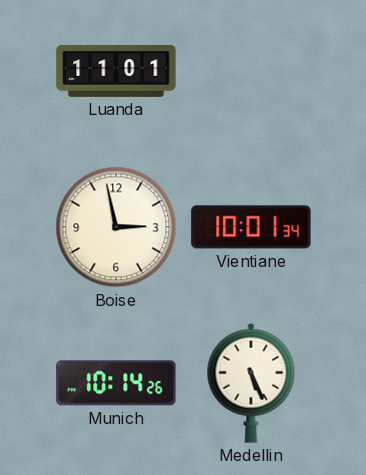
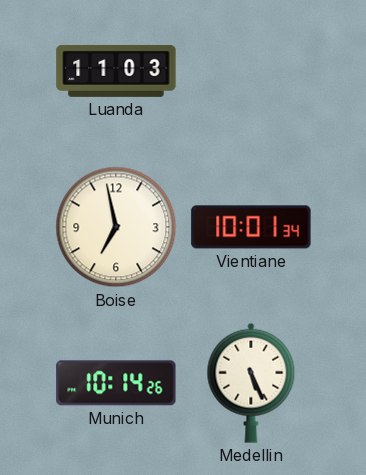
Luanda: 11:01 -> 11:03
Boise: 2:58 -> 6:58
